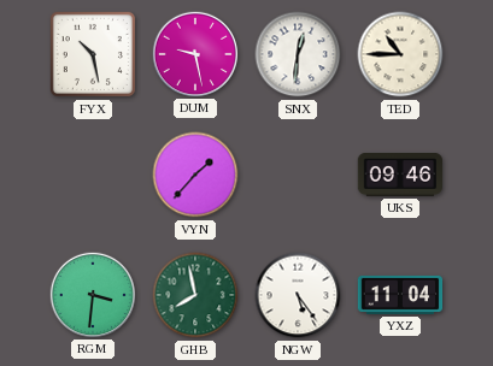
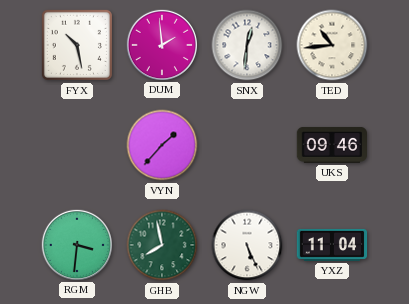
DUM: 9:28 -> 1:59
TED: 10:45 -> 10:44
NGW: 5:24 -> 5:26
